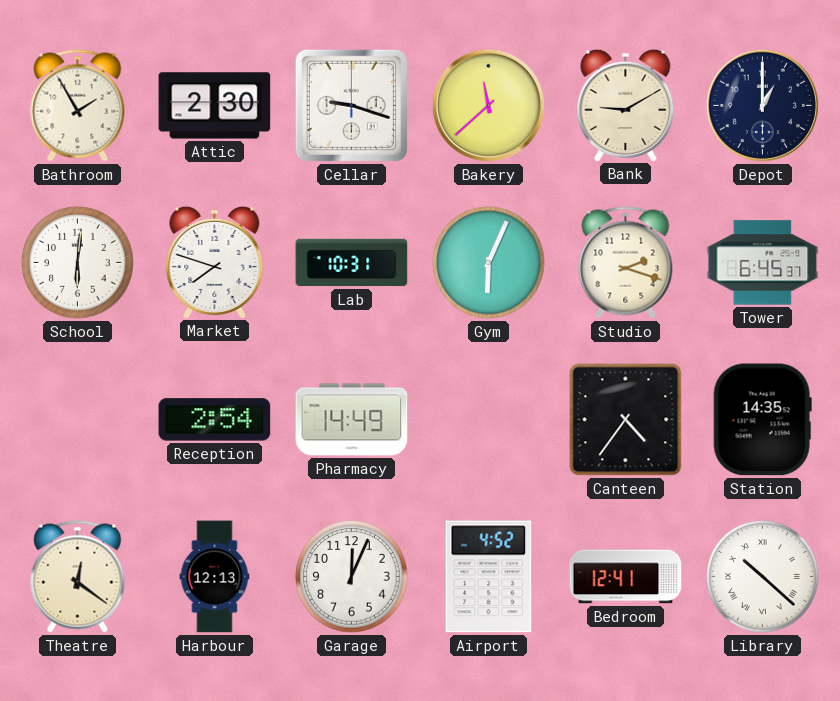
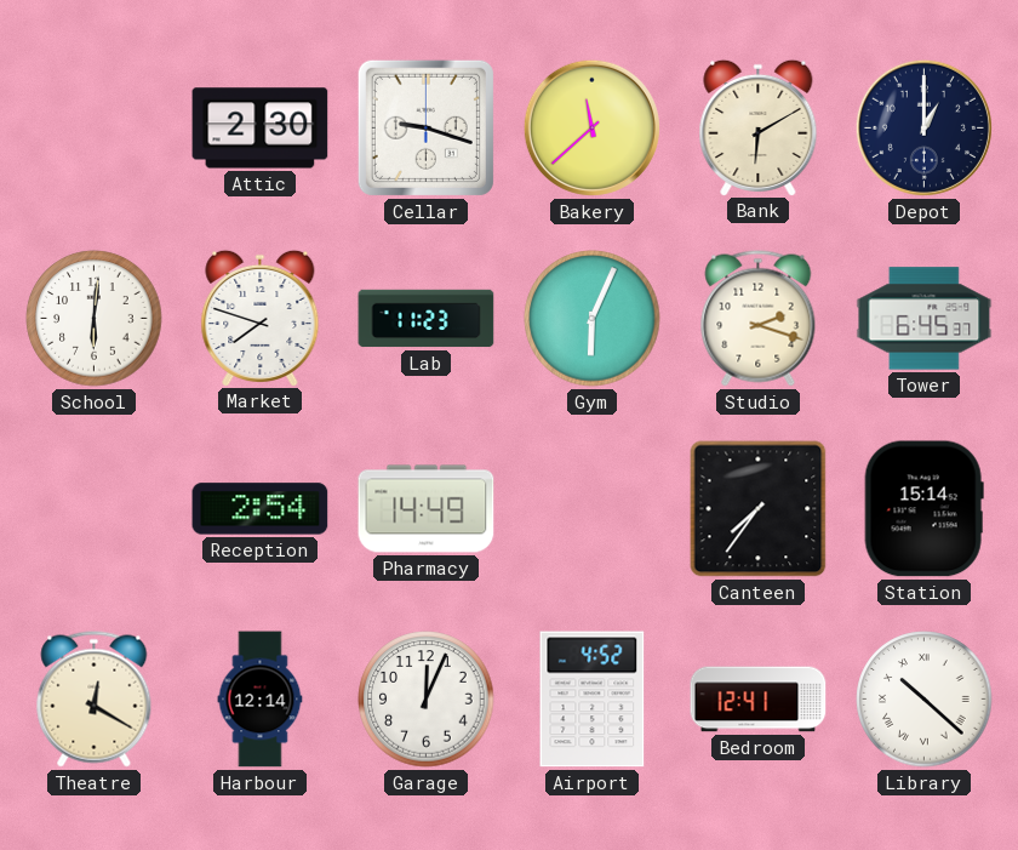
Bathroom: 1:55 -> none
Bank: 9:10 -> 6:10
Lab: 10:31 -> 11:23
Canteen: 4:36 -> 7:36
Station: 14:35 -> 15:14
Theatre: 12:21 -> 12:20
Harbour: 12:13 -> 12:14
